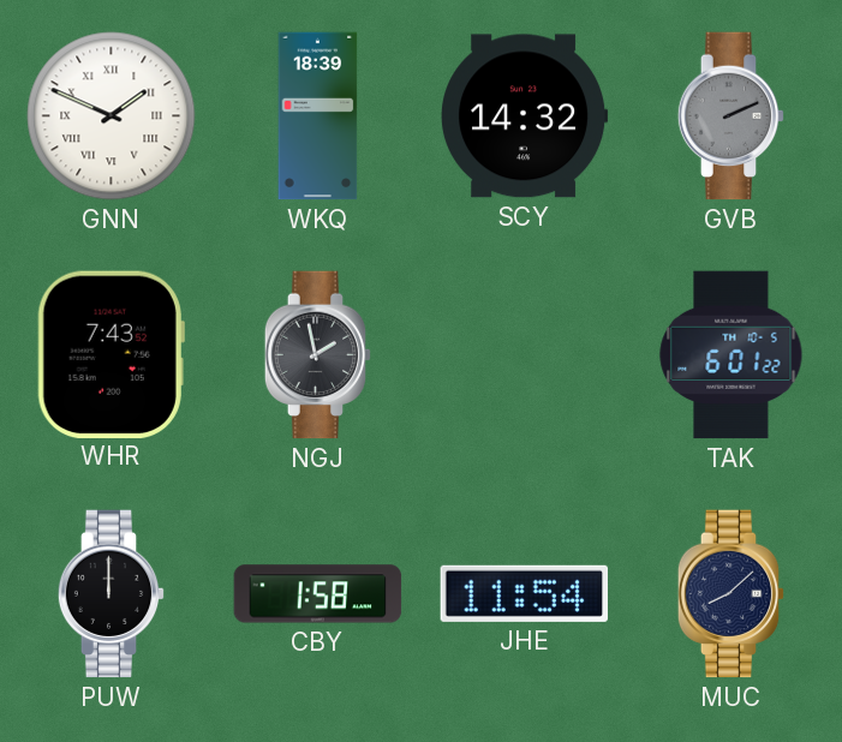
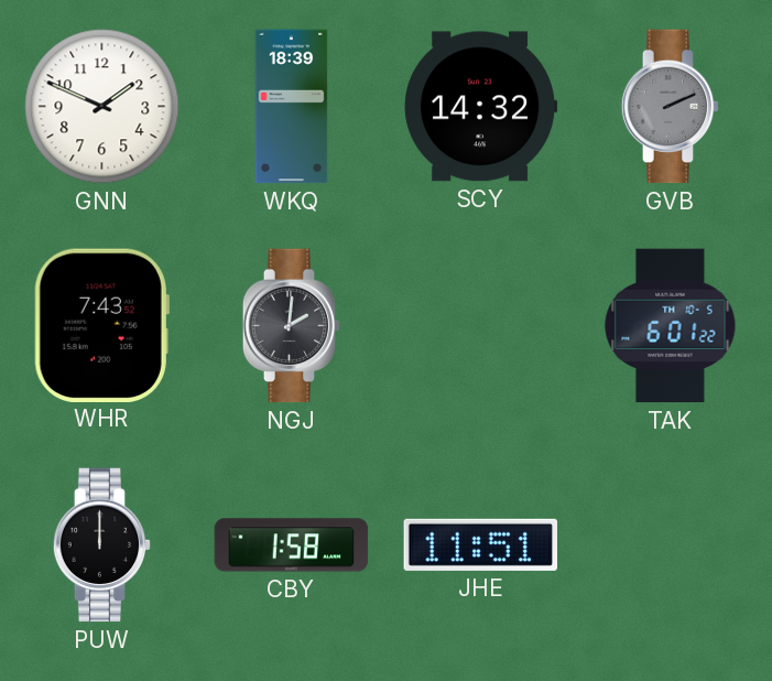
GNN numerals: Roman -> Arabic
NGJ: 1:58 -> 2:01
JHE: 11:54 -> 11:51
MUC: 8:08 -> none
